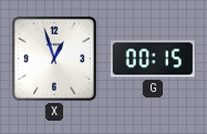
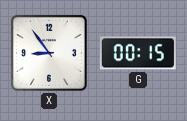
X: 12:57 -> 8:54
